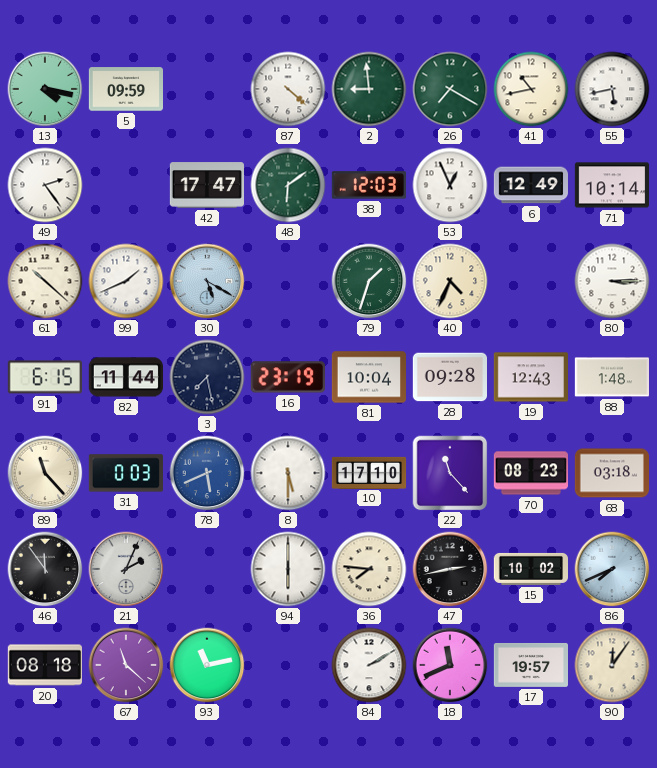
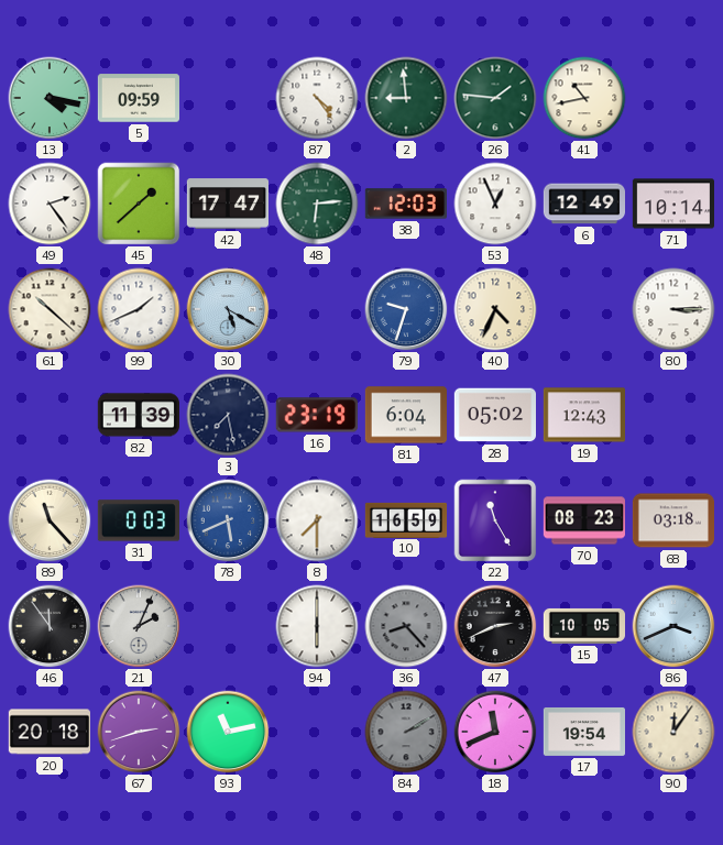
87: 4:22 -> 4:24
26: 7:20 -> 1:46
55: 5:43 -> none
45: none -> 1:38
48: 6:09 -> 6:14
79: 1:33 -> 9:33
79 dial: green -> blue
91: 6:15 -> none
82: 11:44 -> 11:39
81: 10:04 -> 6:04
28: 09:28 -> 05:02
88: 1:48 -> none
8: 5:30 -> 7:30
10: 17:10 -> 16:59
22: 11:23 -> 11:25
36: 7:46 -> 8:23
36 dial: cream -> grey
47: 2:43 -> 2:41
15: 10:02 -> 10:05
86: 7:41 -> 3:41
20: 08:18 -> 20:18
67: 11:22 -> 2:42
84 dial: white -> grey
17: 19:57 -> 19:54
